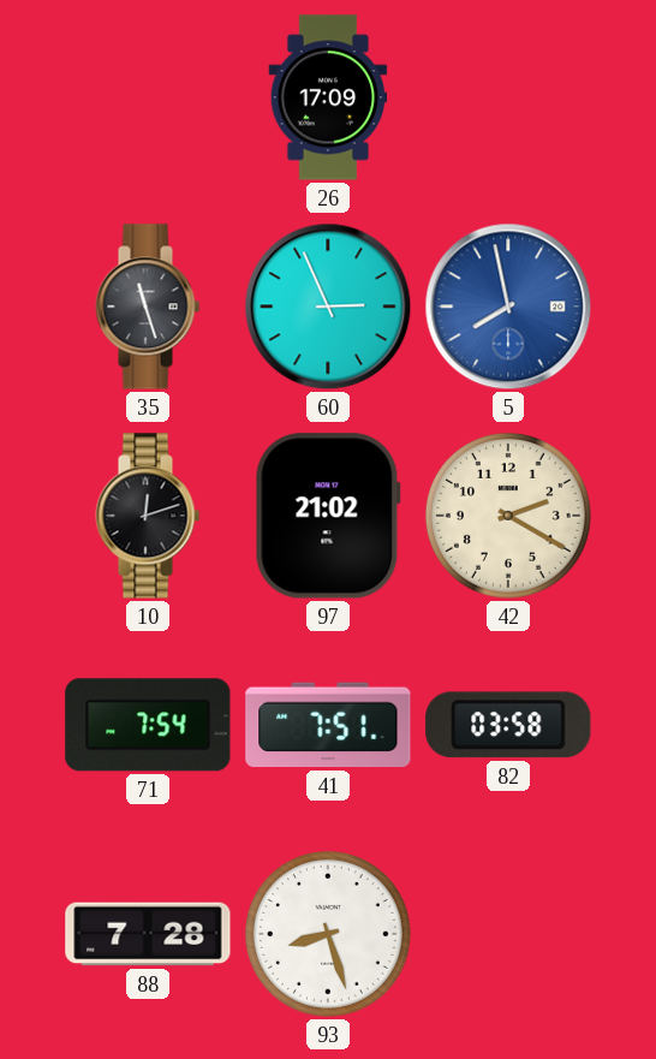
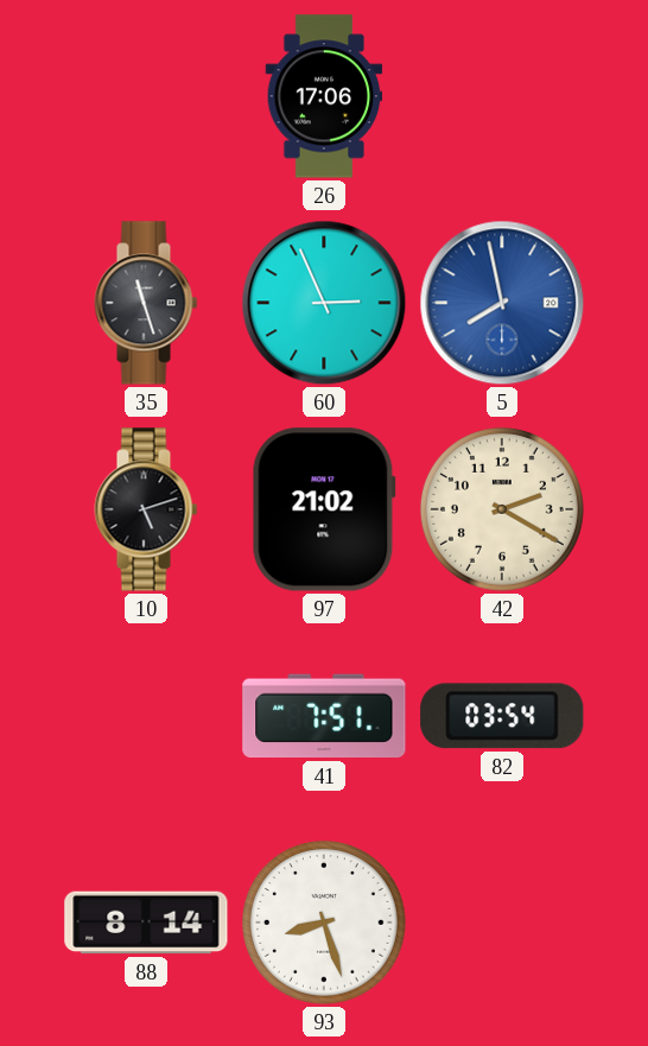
26: 17:09 -> 17:06
10: 12:12 -> 5:12
71: 7:54 -> none
82: 03:58 -> 03:54
88: 7:28 -> 8:14
